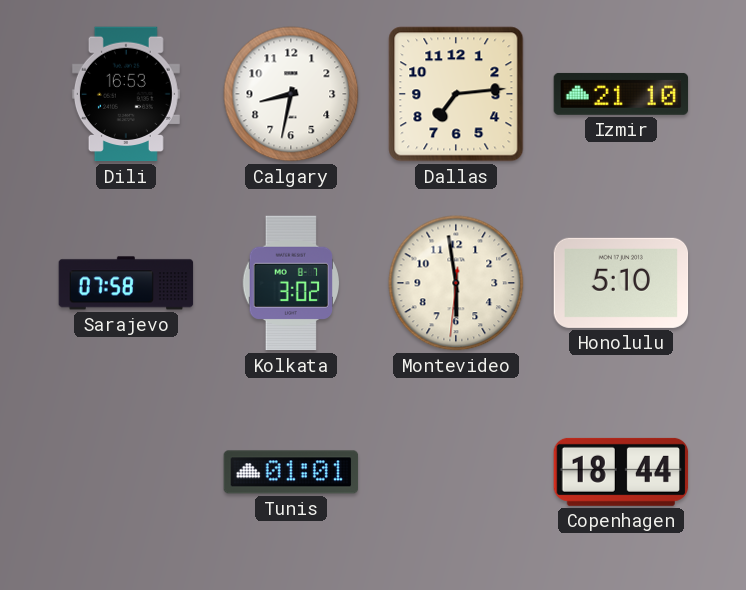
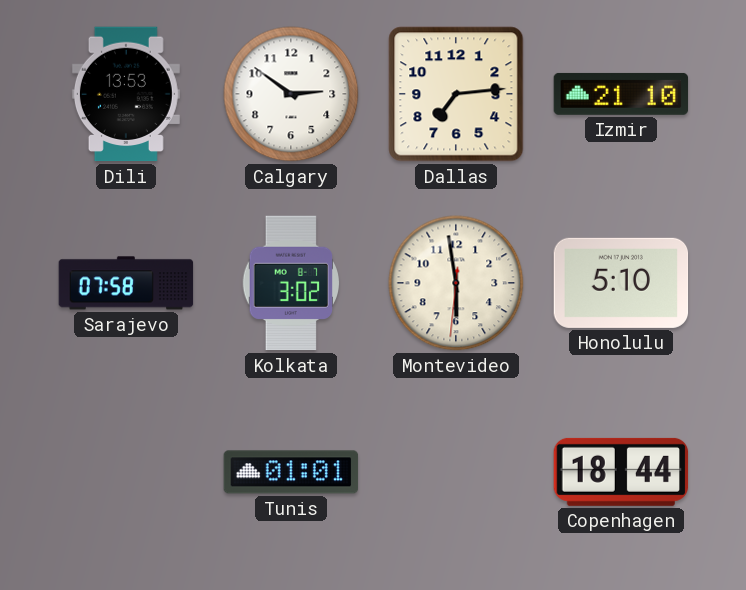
Dili: 16:53 -> 13:53
Calgary: 8:32 -> 2:51
